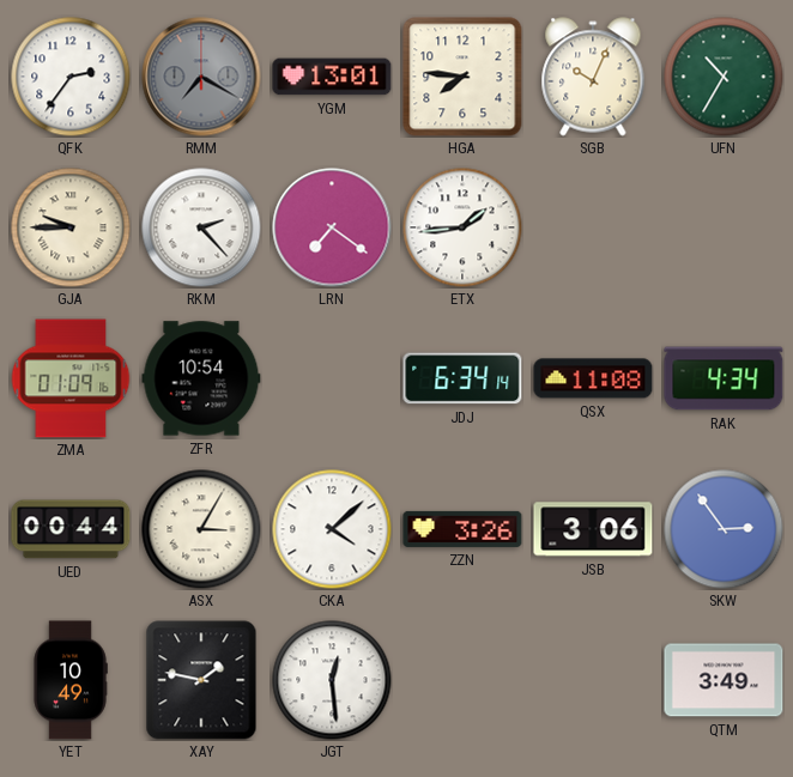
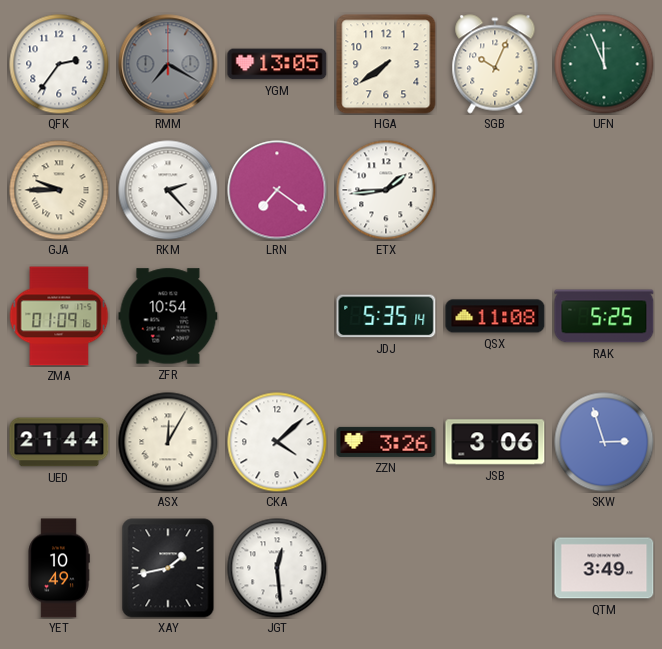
YGM: 13:01 -> 13:05
HGA: 7:46 -> 7:39
UFN: 10:35 -> 11:56
JDJ: 6:34 -> 5:35
RAK: 4:34 -> 5:25
UED: 00:44 -> 21:44
ASX: 3:05 -> 12:05
SKW: 2:54 -> 2:57
XAY: 1:47 -> 1:43
